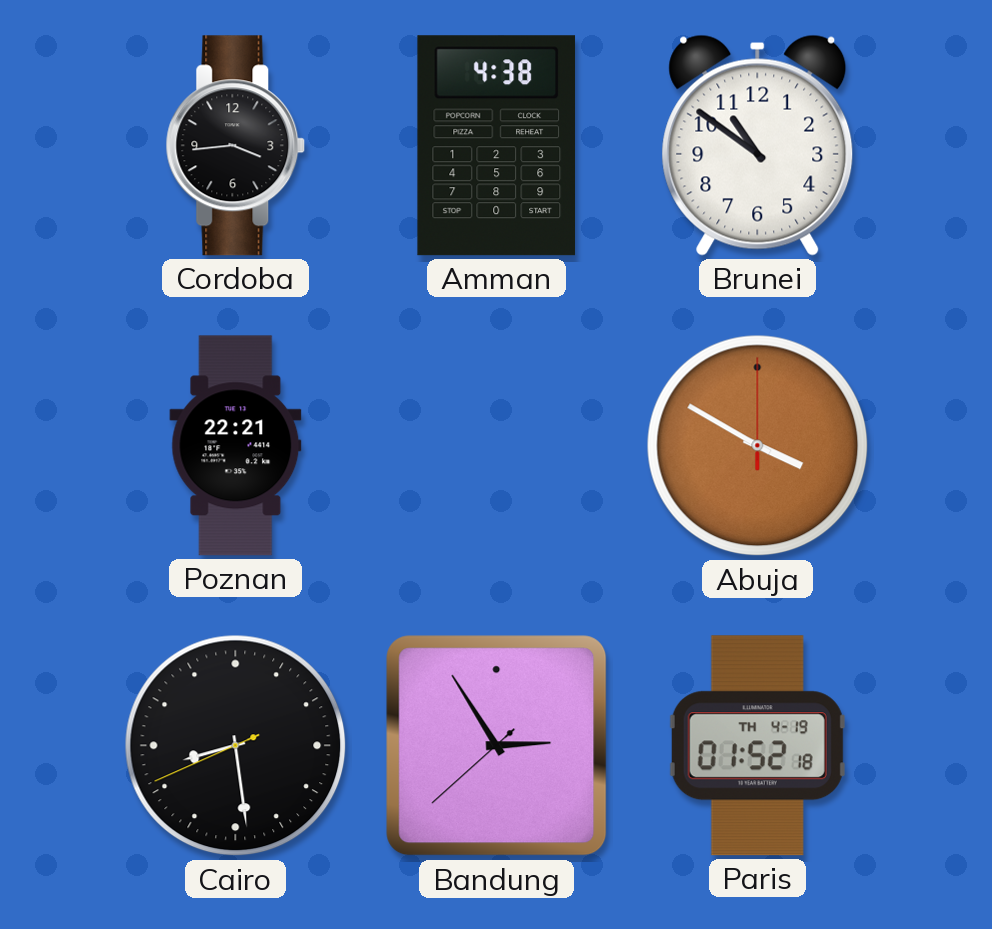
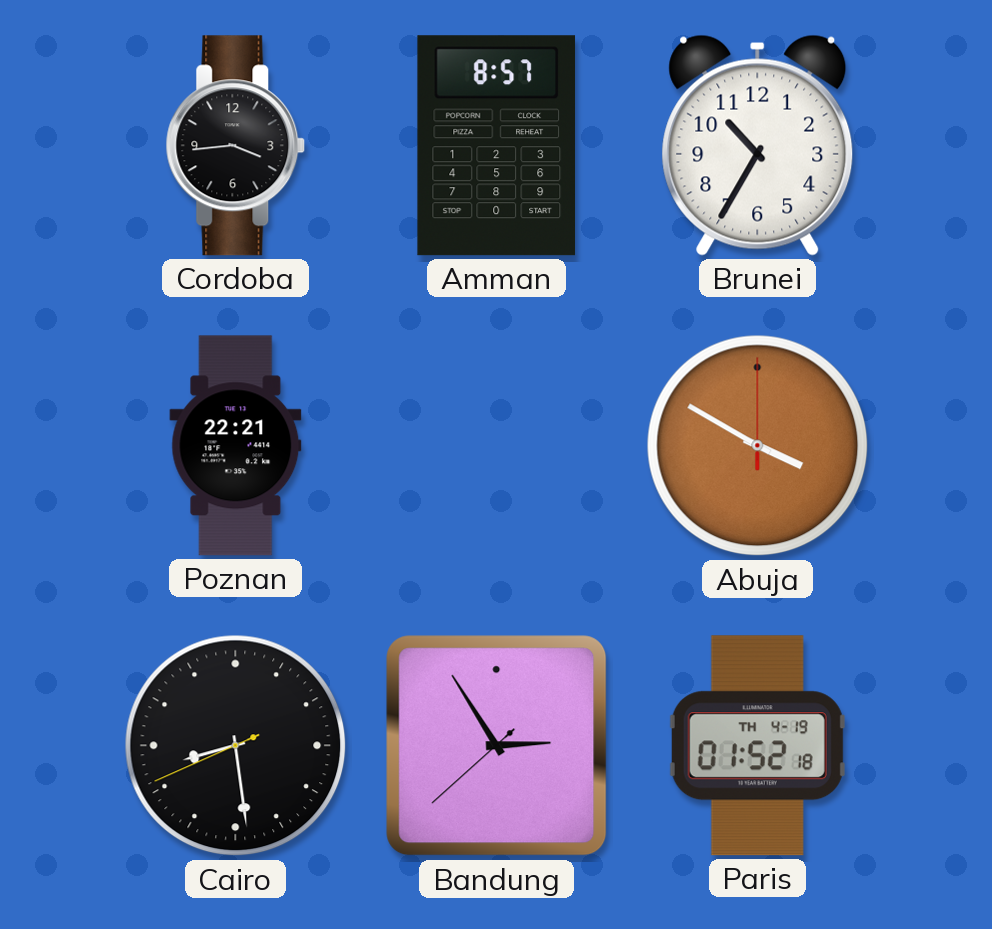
Amman: 4:38 -> 8:57
Brunei: 10:51 -> 10:35
